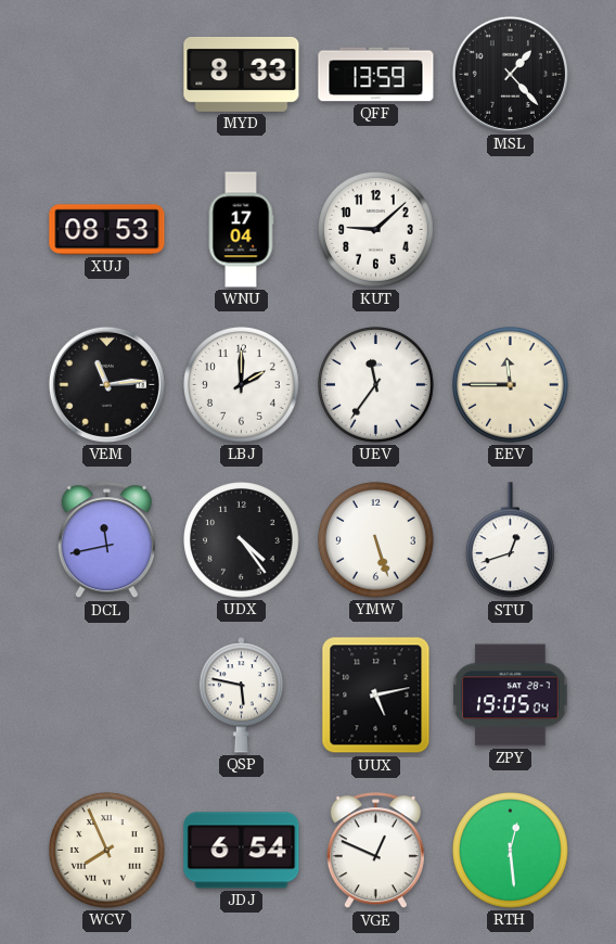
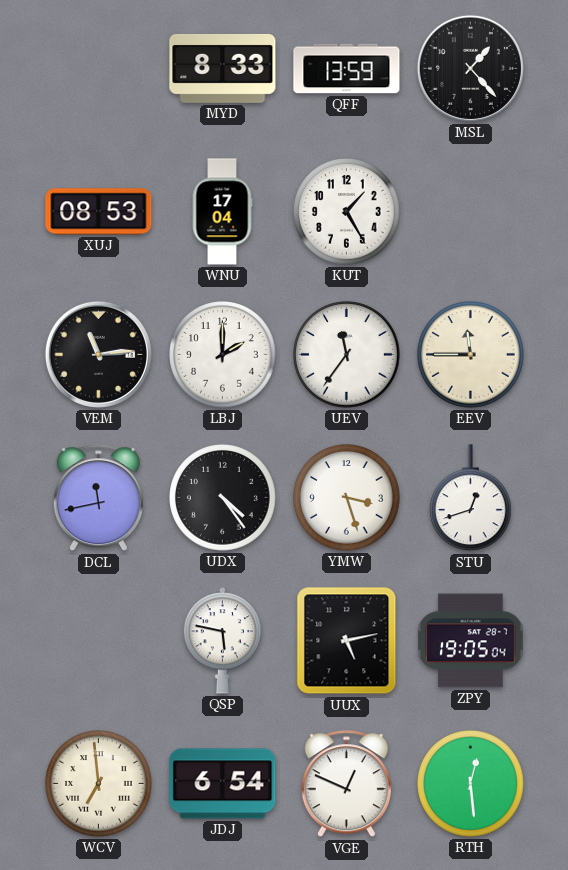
KUT: 9:08 -> 1:25
YMW: 5:27 -> 3:27
WCV: 7:56 -> 6:59
